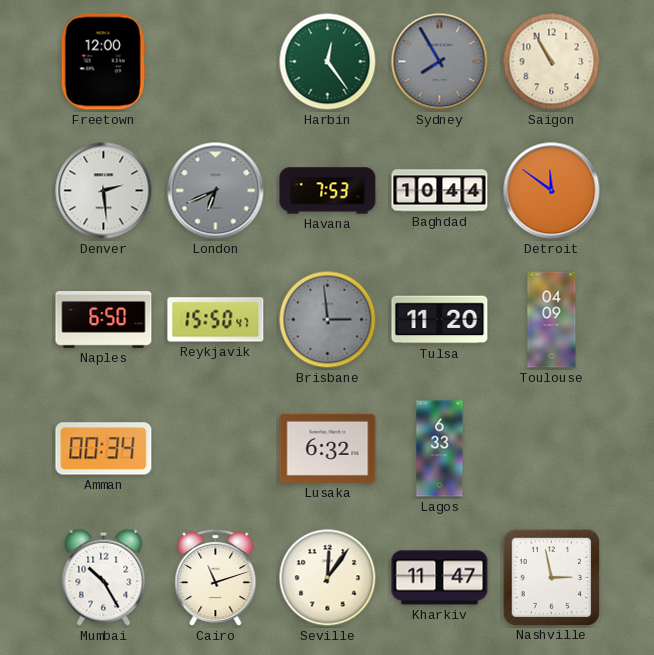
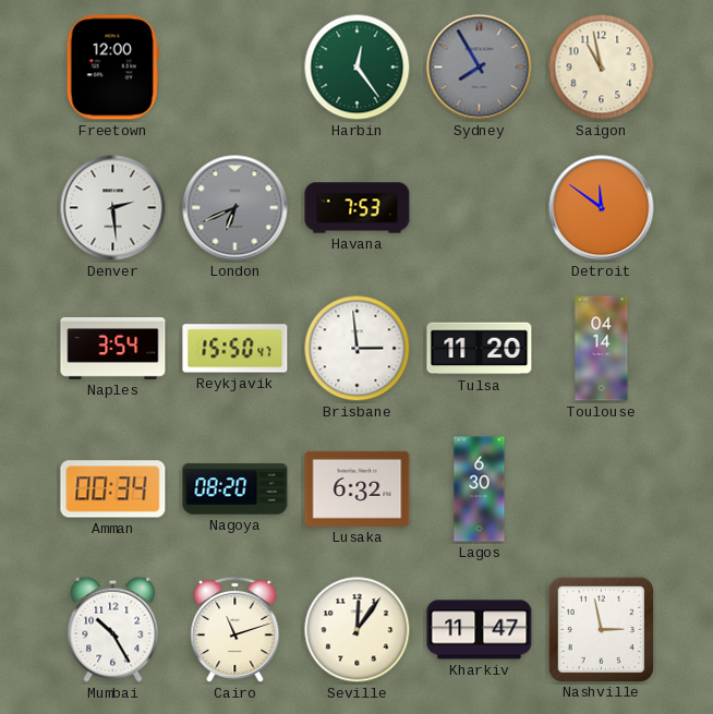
Saigon: 10:55 -> 10:58
Baghdad: 10:44 -> none
Naples: 6:50 -> 3:54
Brisbane dial: grey -> white
Toulouse: 04:09 -> 04:14
Nagoya: none -> 08:20
Lagos: 6:33 -> 6:30
